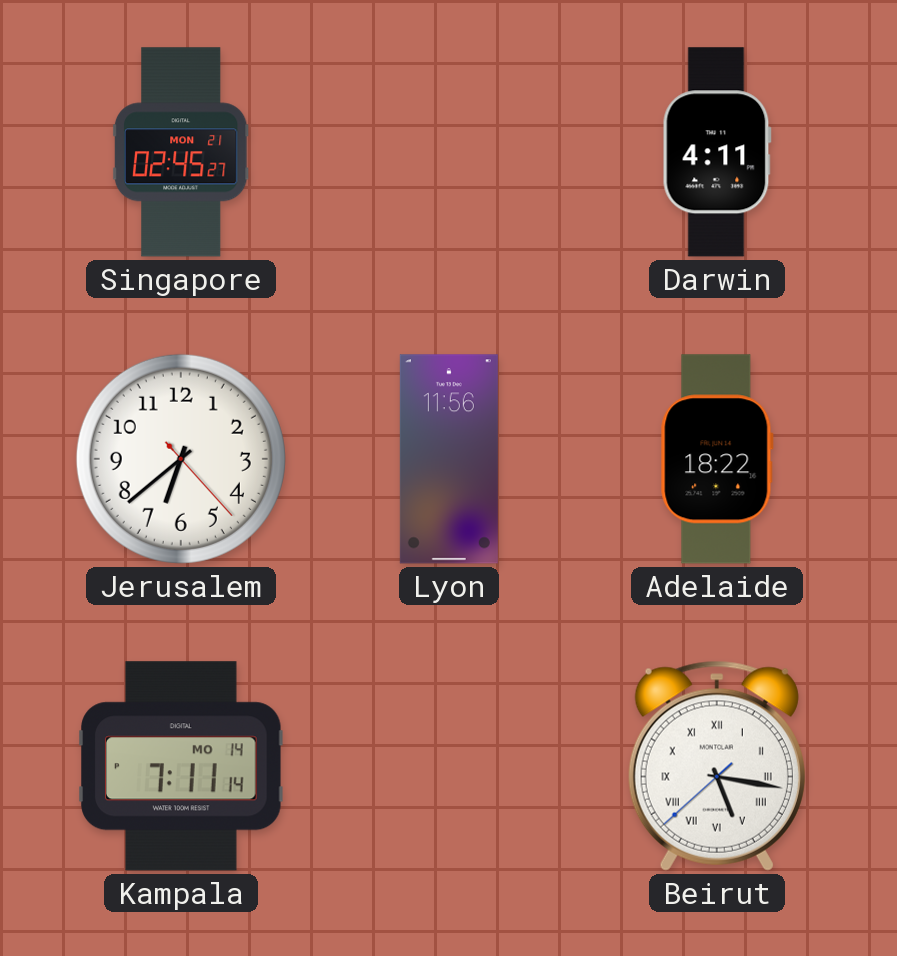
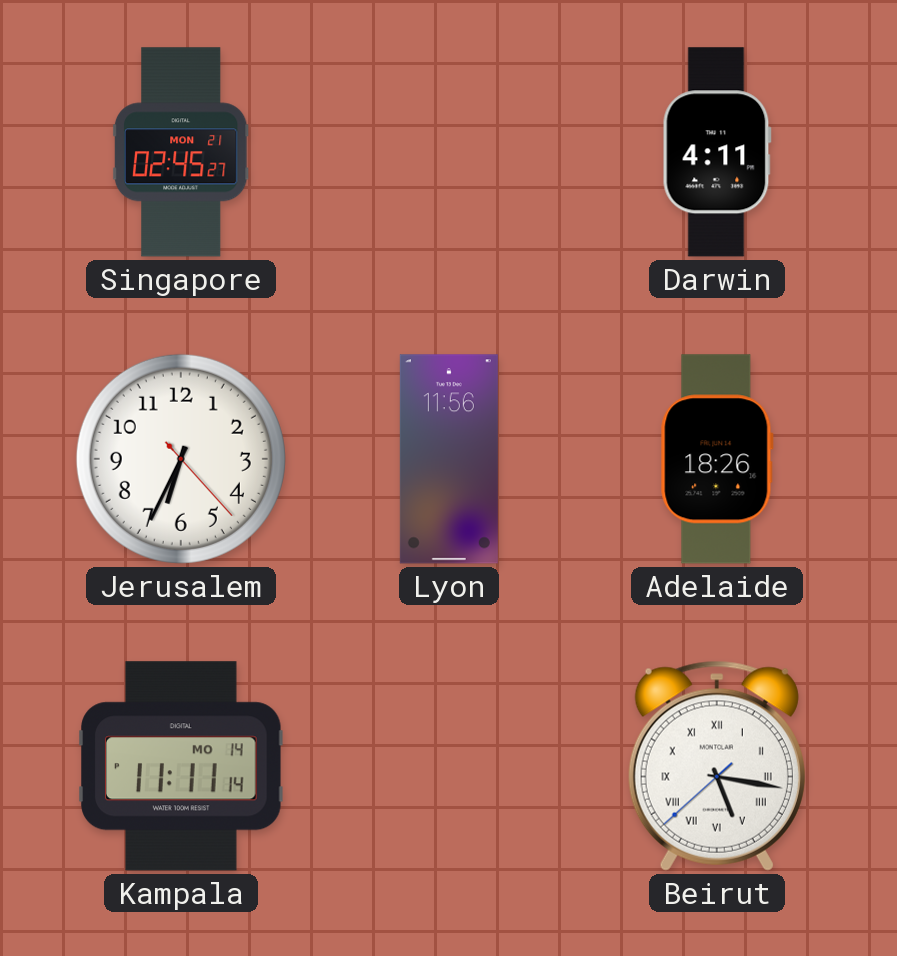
Jerusalem: 6:38 -> 6:34
Adelaide: 18:22 -> 18:26
Kampala: 7:11 -> 11:11
